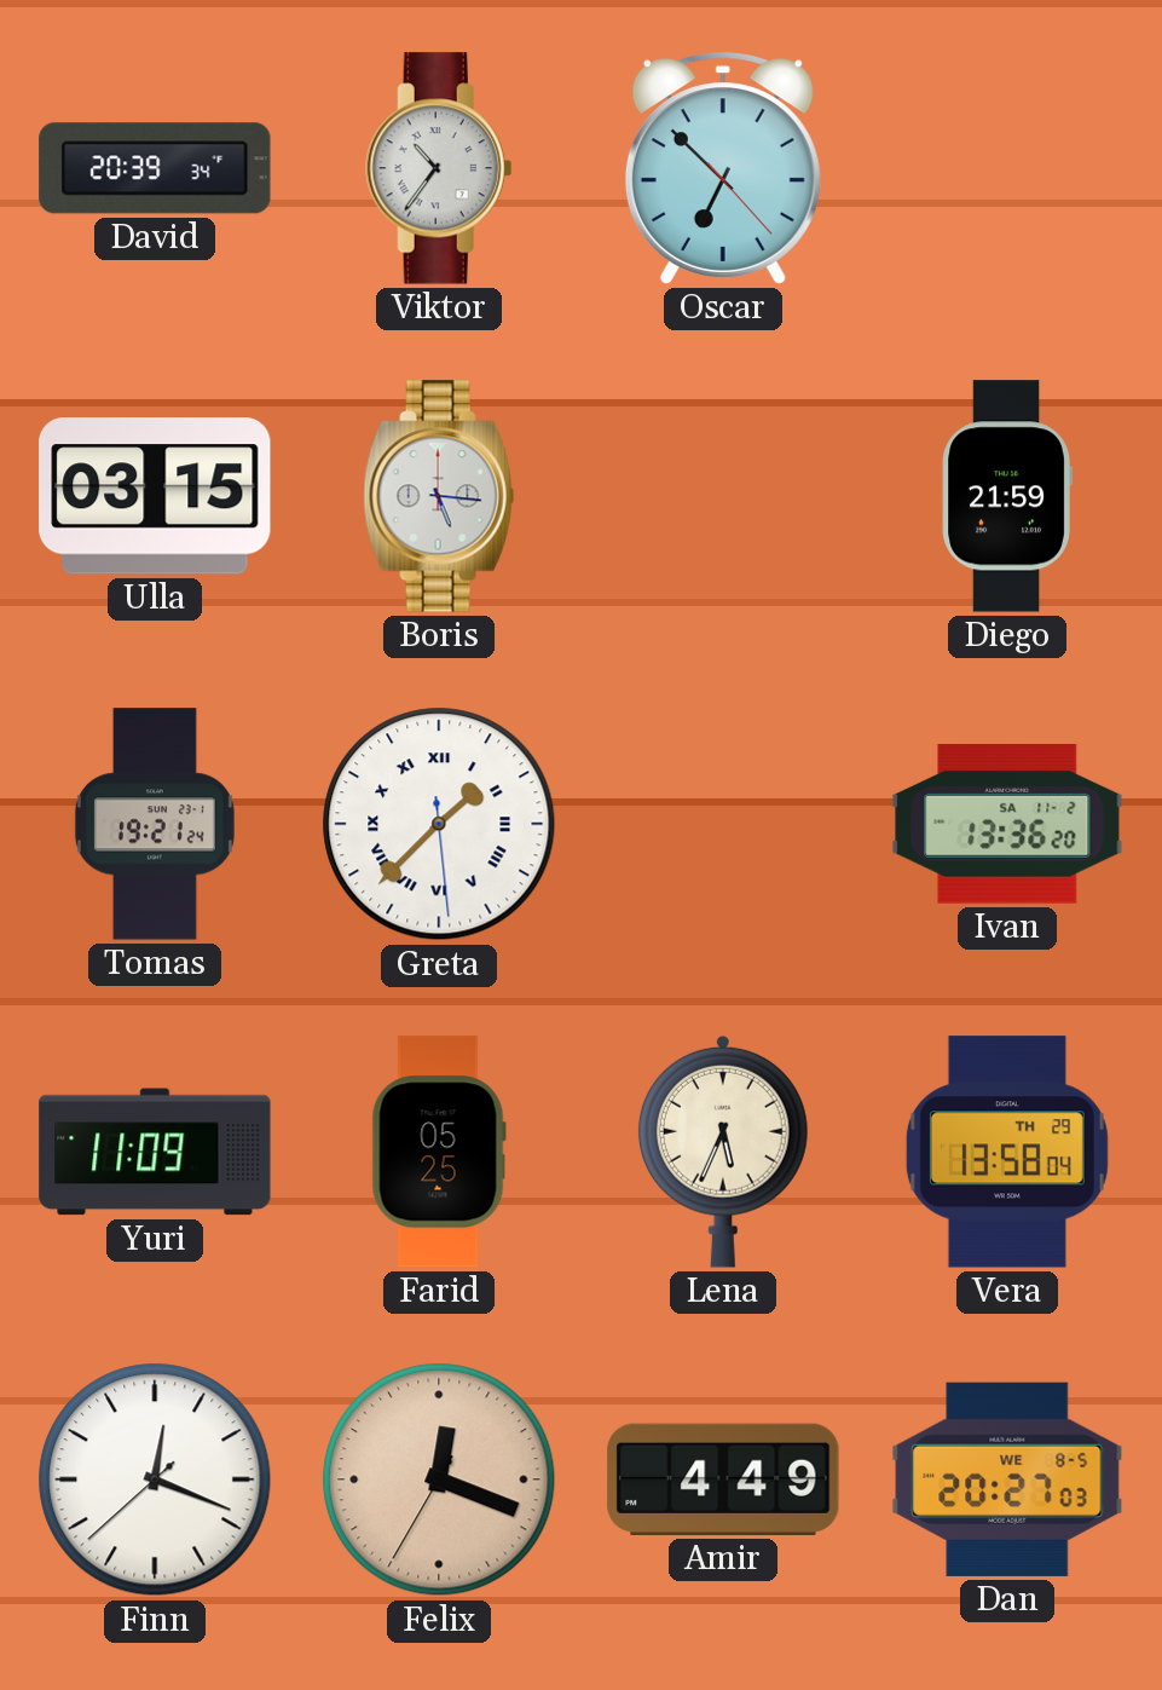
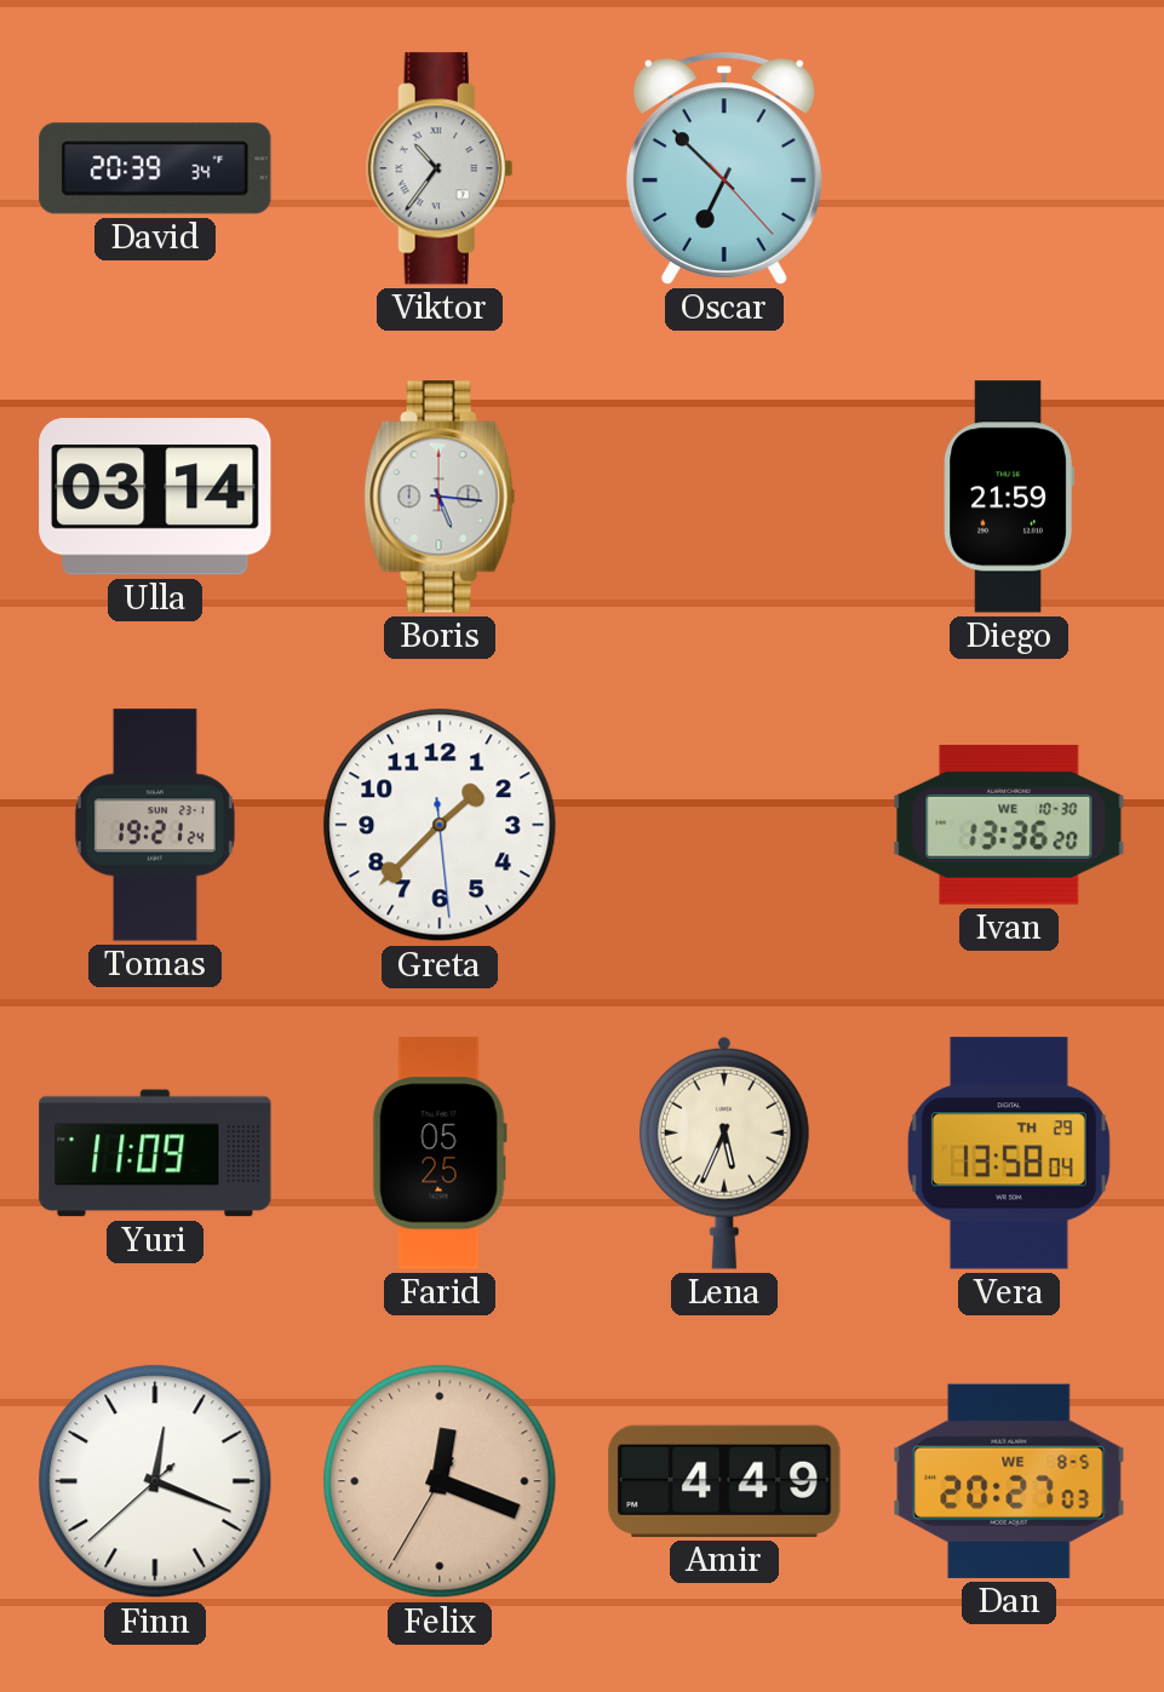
Ulla: 03:15 -> 03:14
Greta numerals: Roman -> Arabic
Ivan date: SA 11-2 -> WE 10-30
